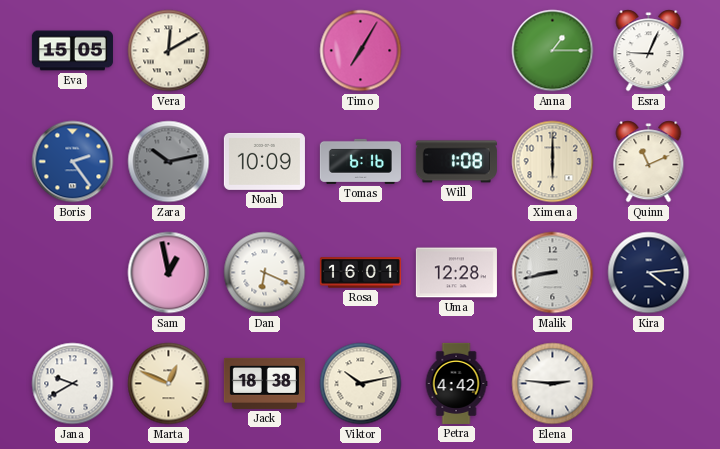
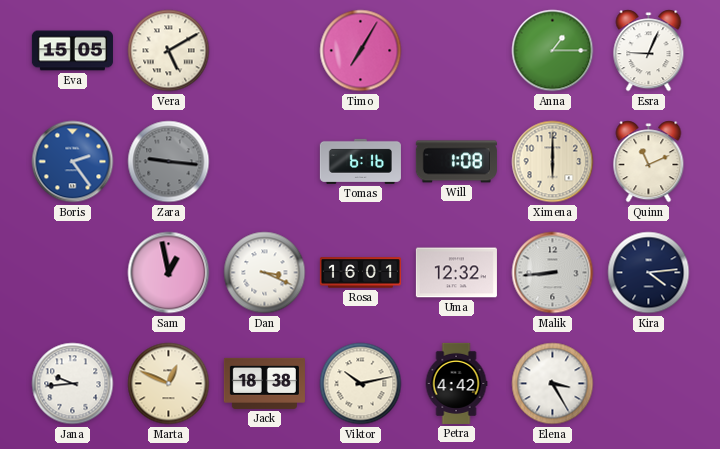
Vera: 12:10 -> 5:10
Zara: 10:13 -> 9:16
Noah: 10:09 -> none
Dan: 6:19 -> 3:19
Uma: 12:28 -> 12:32
Malik: 8:43 -> 8:44
Jana: 9:40 -> 9:44
Elena: 2:46 -> 3:25
